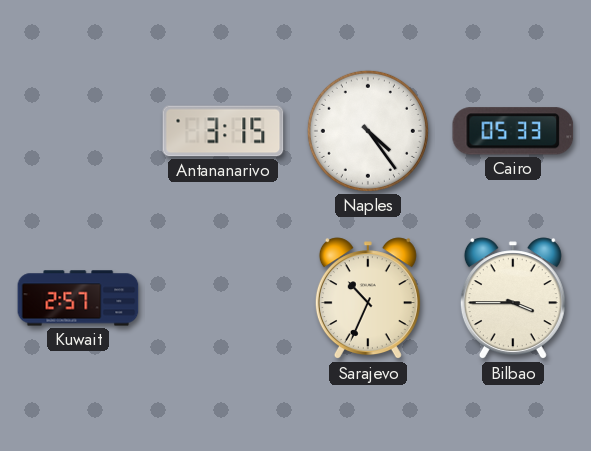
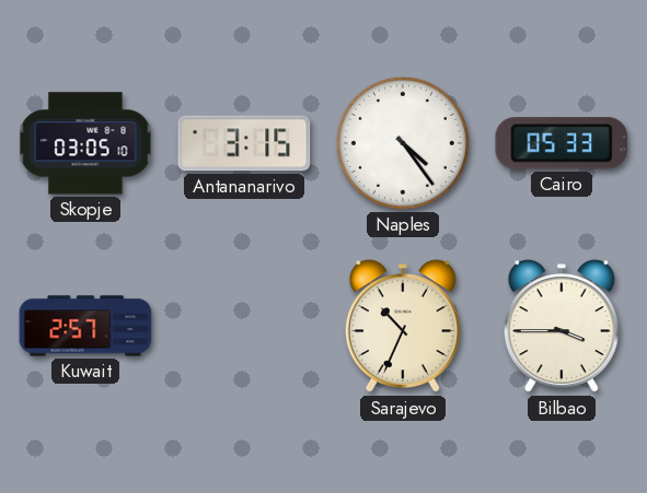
Skopje: none -> 03:05
